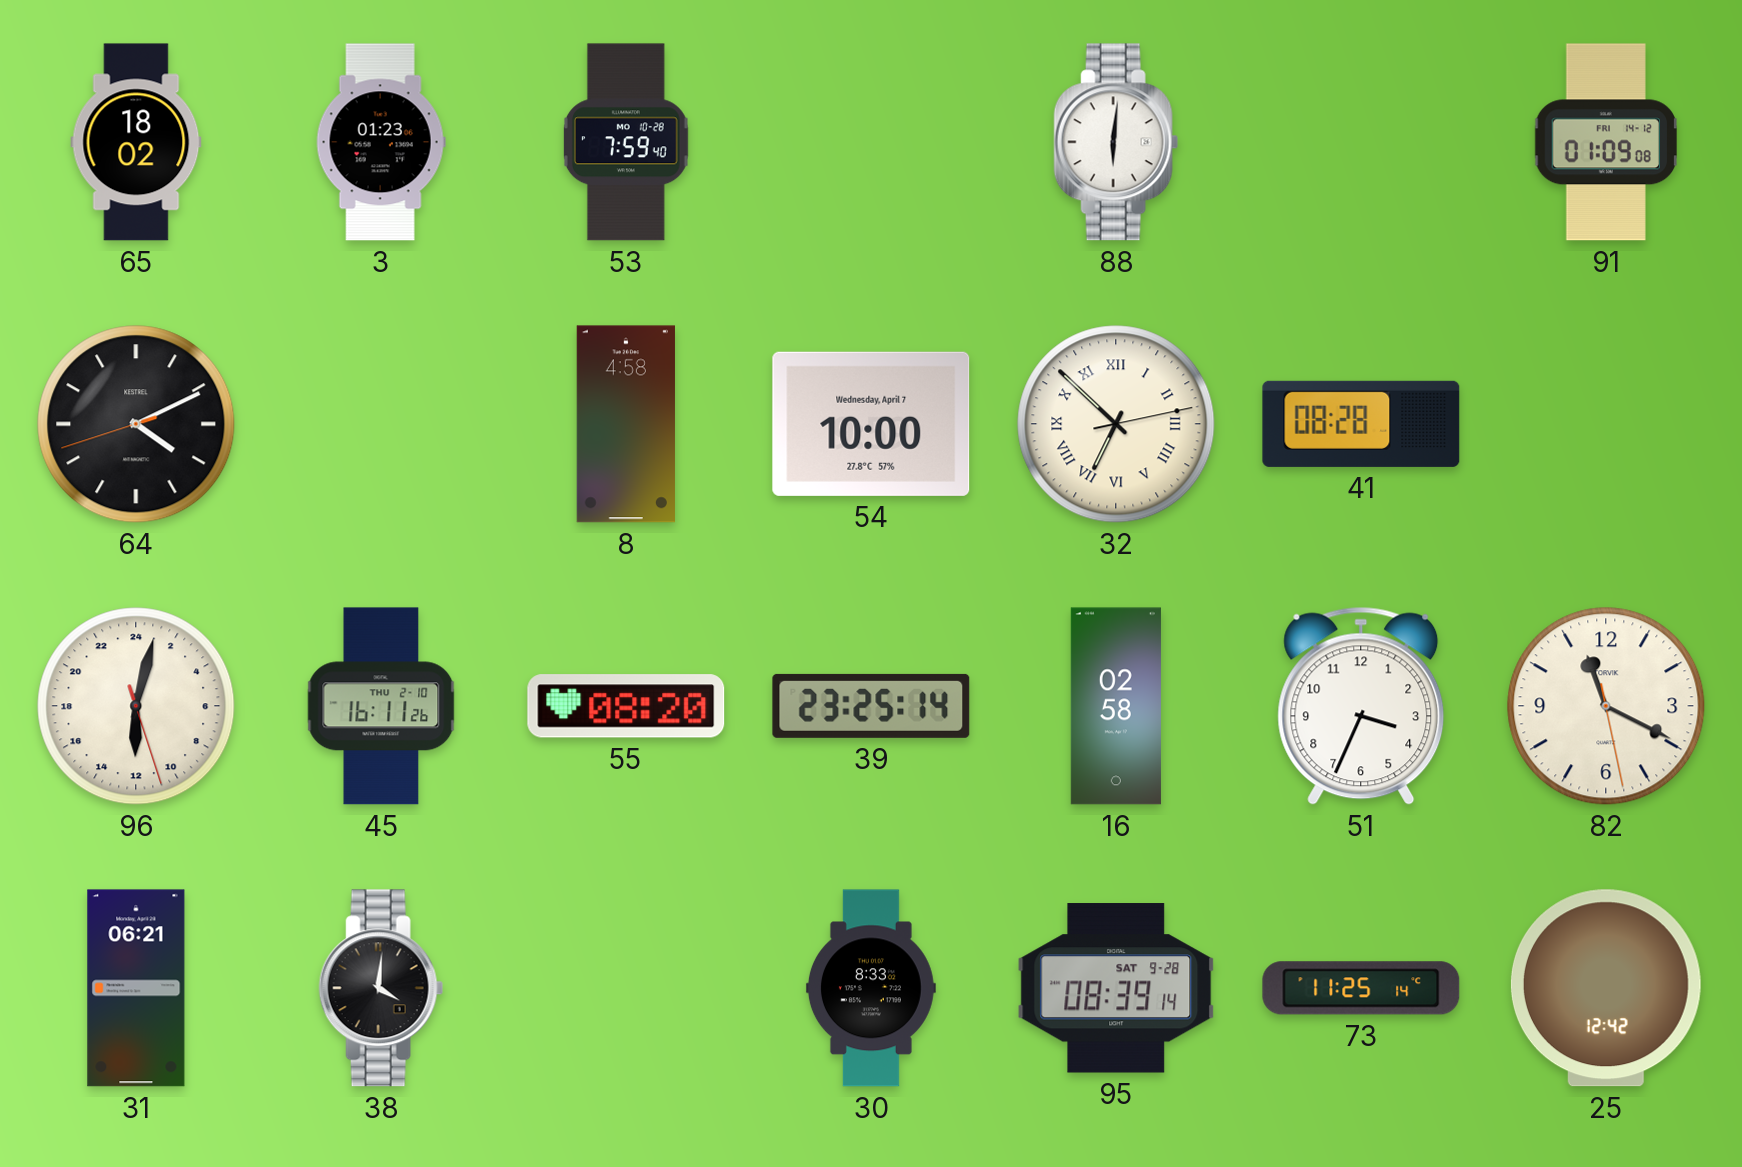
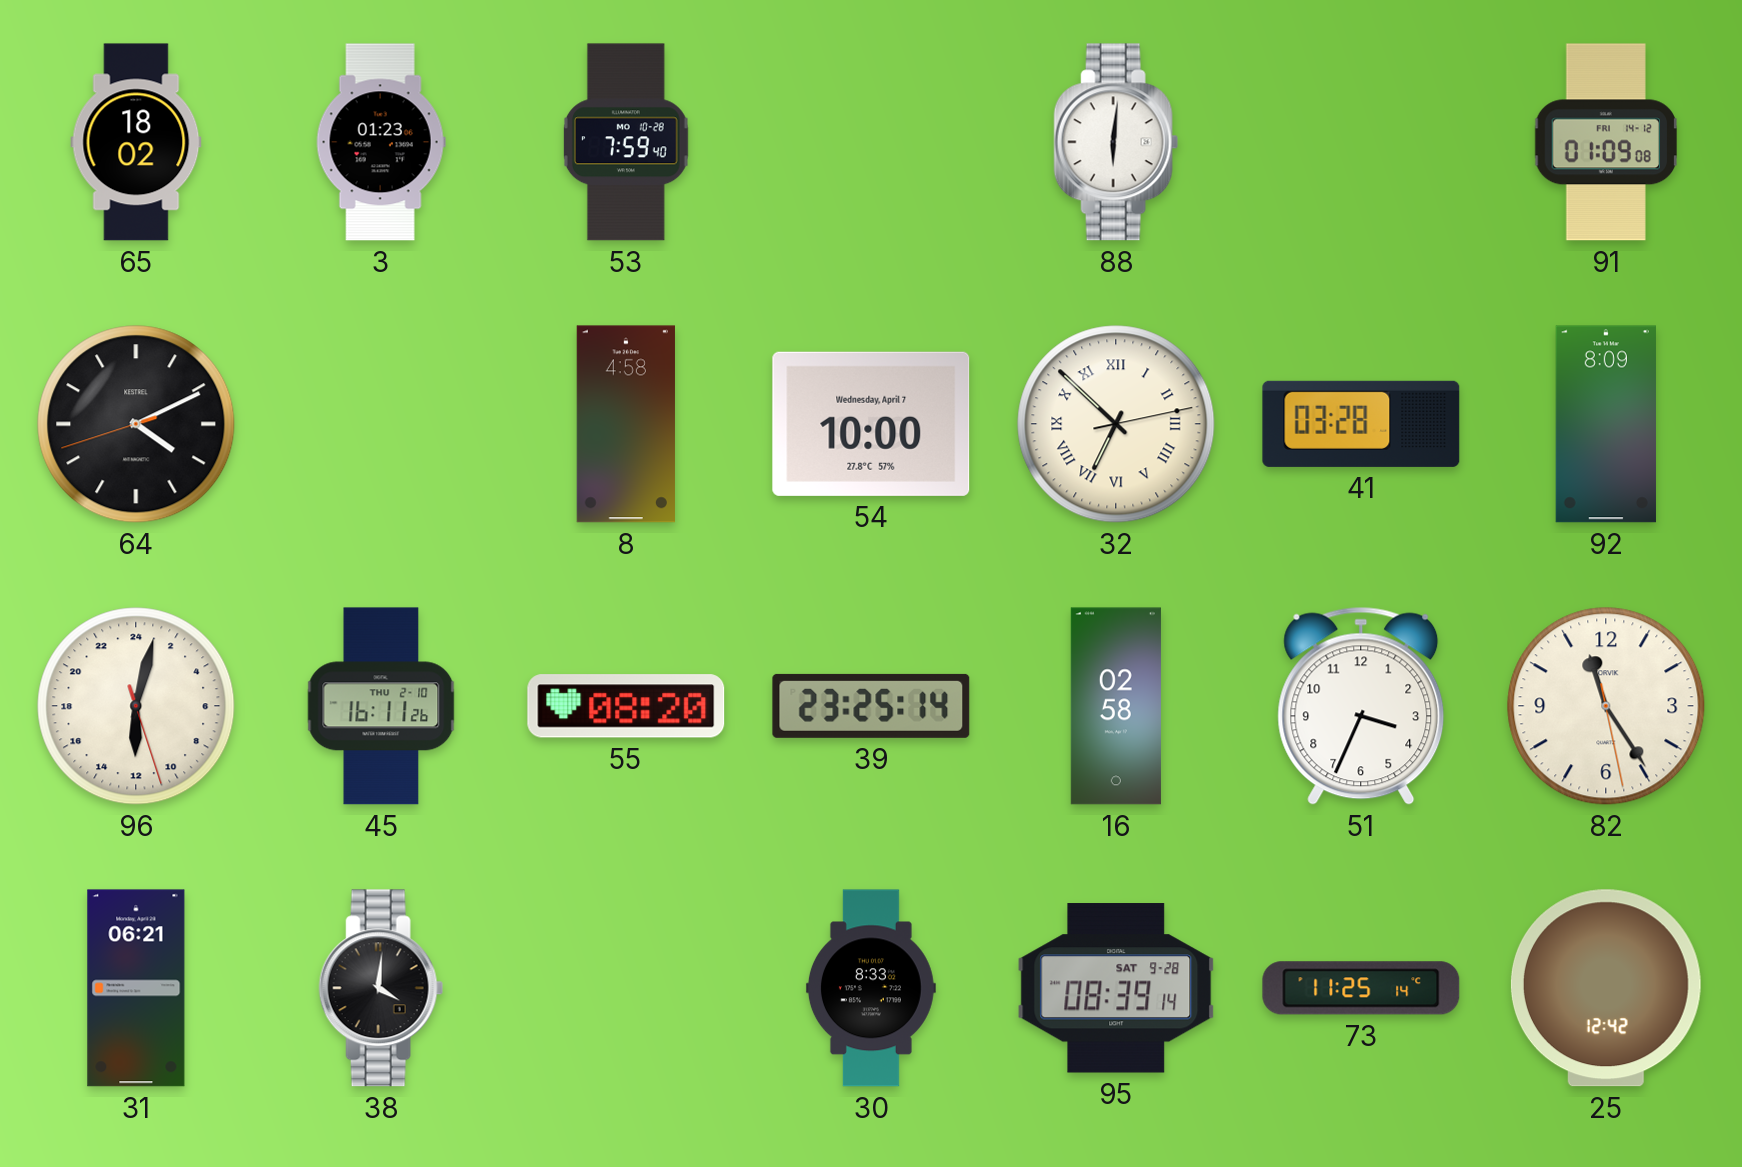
41: 08:28 -> 03:28
92: none -> 8:09
82: 11:19 -> 11:24
